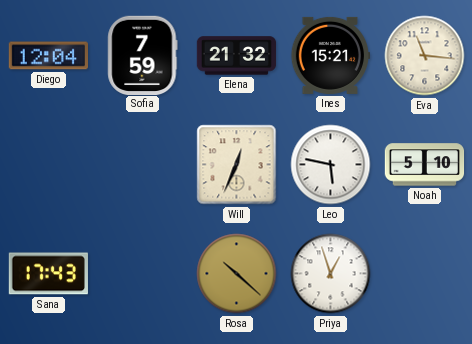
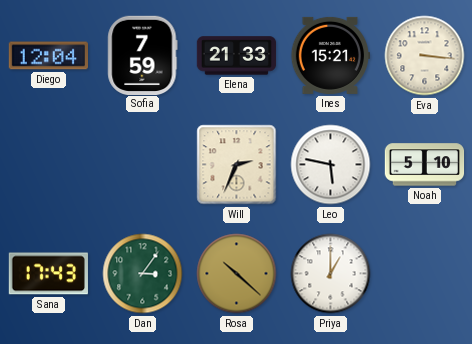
Elena: 21:32 -> 21:33
Eva: 11:16 -> 3:16
Will: 12:34 -> 2:34
Dan: none -> 3:06
Priya: 12:57 -> 1:00
